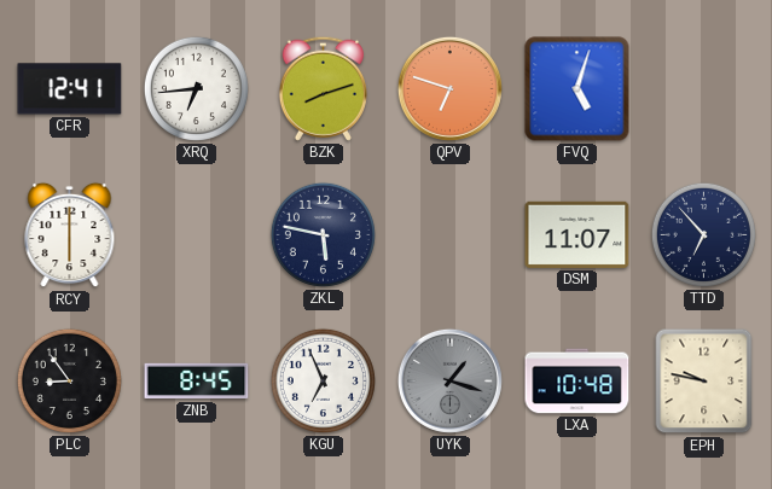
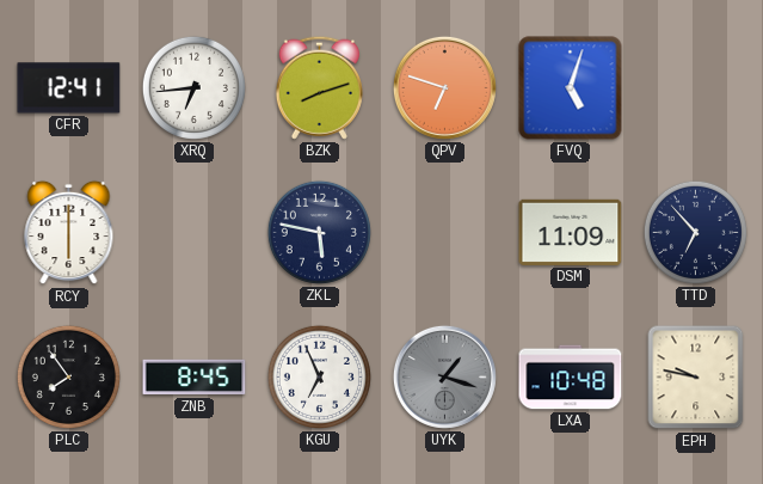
DSM: 11:07 -> 11:09
PLC: 8:54 -> 7:54
